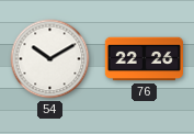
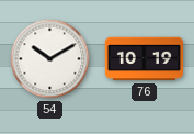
76: 22:26 -> 10:19
